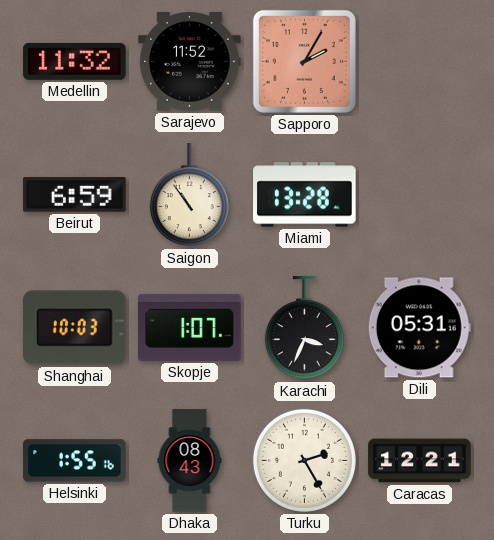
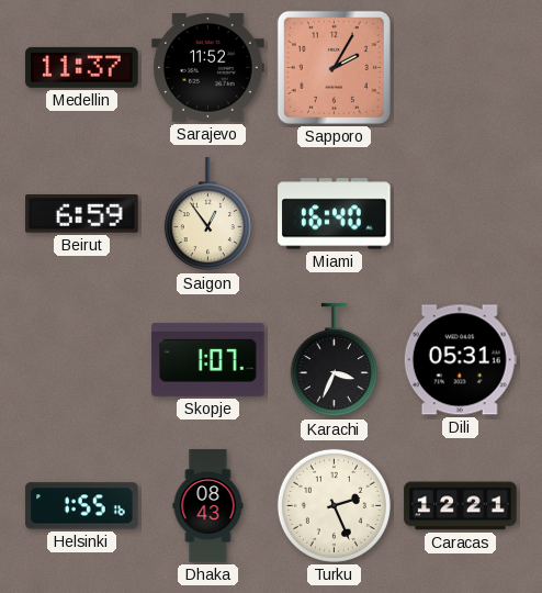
Medellin: 11:32 -> 11:37
Saigon: 10:54 -> 12:54
Miami: 13:28 -> 16:40
Shanghai: 10:03 -> none
Turku: 2:25 -> 2:26
